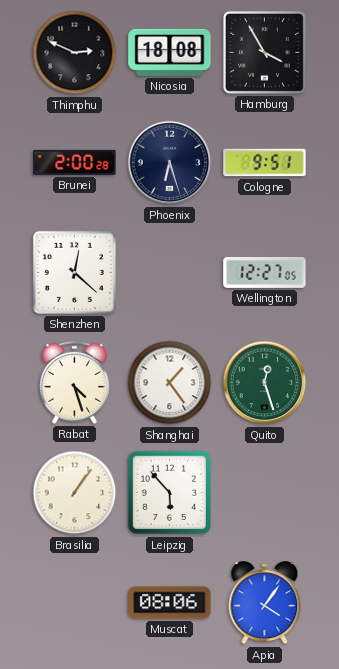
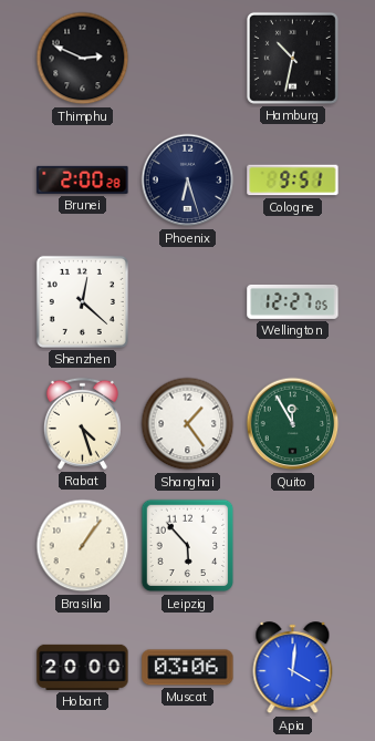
Nicosia: 18:08 -> none
Hamburg: 3:55 -> 10:32
Quito: 12:27 -> 11:55
Hobart: none -> 20:00
Muscat: 08:06 -> 03:06
Apia: 4:06 -> 4:01
